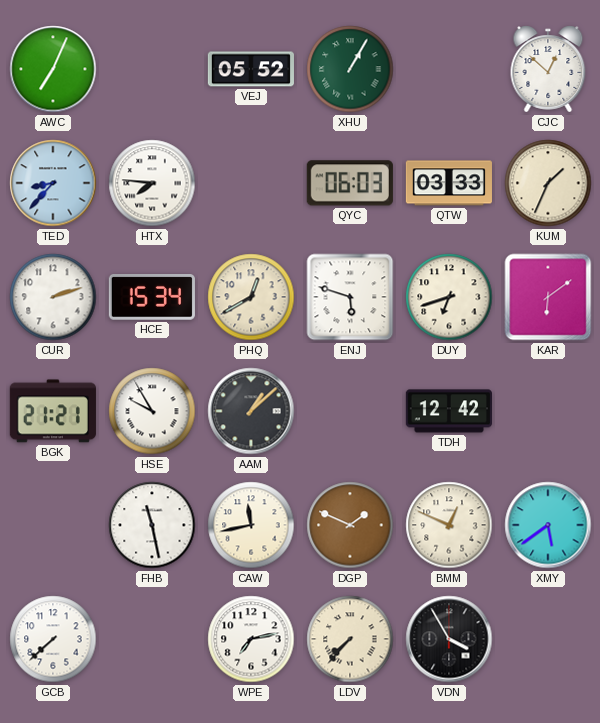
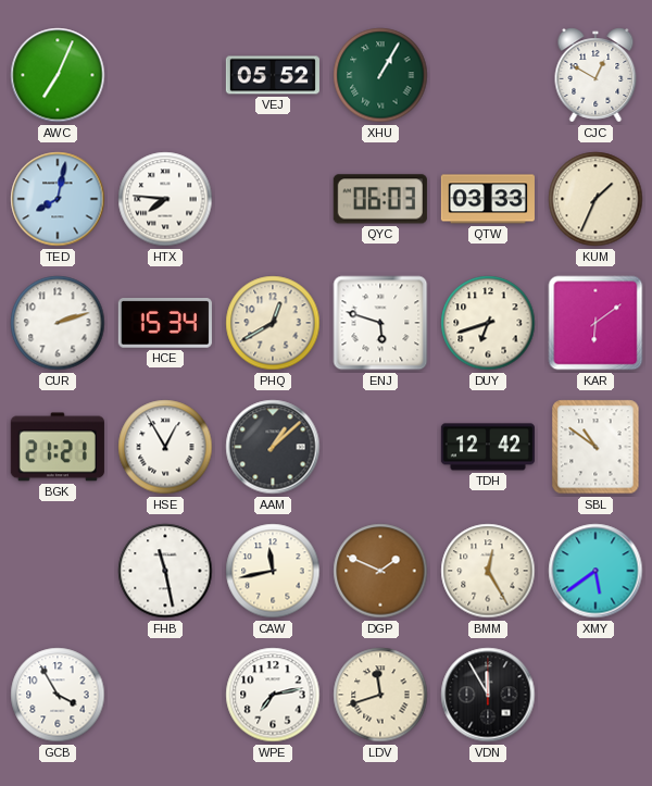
CJC: 12:52 -> 12:50
TED: 8:37 -> 8:02
HSE: 9:55 -> 12:55
SBL: none -> 10:51
BMM: 12:49 -> 12:25
GCB: 7:38 -> 3:55
LDV: 7:37 -> 11:42
VDN: 3:55 -> 11:55
